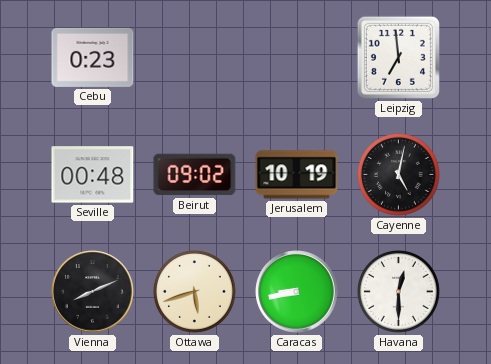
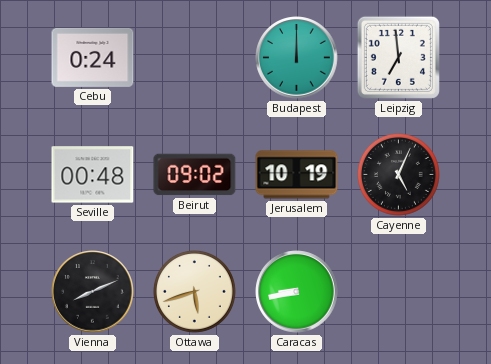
Cebu: 0:23 -> 0:24
Budapest: none -> 12:00
Cayenne: 5:02 -> 5:04
Havana: 12:30 -> none
